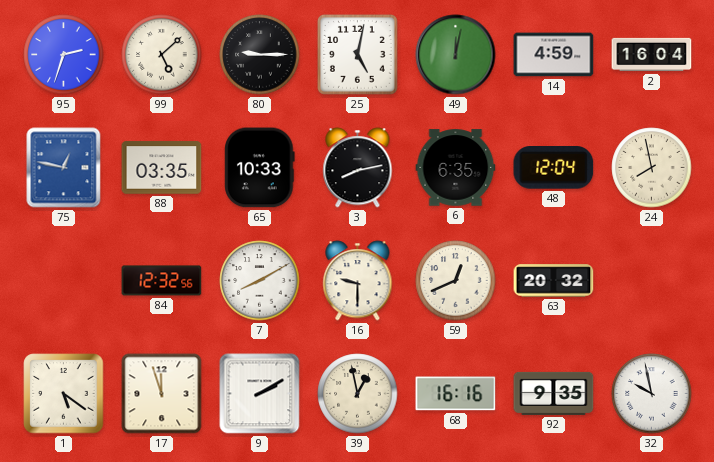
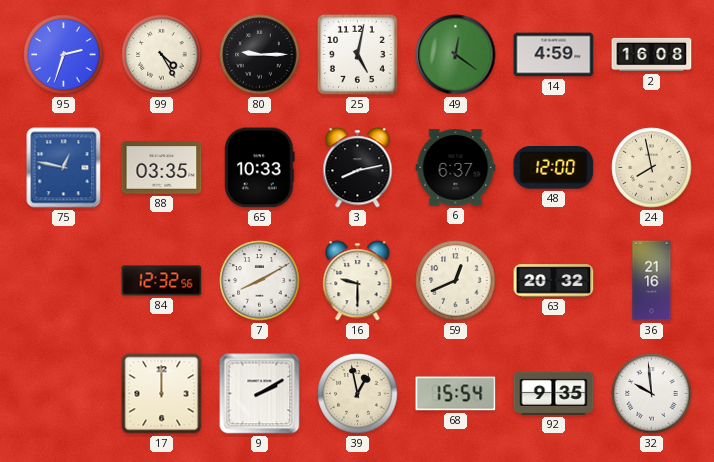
99: 5:08 -> 4:25
49: 12:02 -> 12:21
2: 16:04 -> 16:08
6: 6:35 -> 6:37
48: 12:04 -> 12:00
36: none -> 21:16
1: 5:21 -> none
17: 11:57 -> 12:00
68: 16:16 -> 15:54
32: 9:58 -> 9:59
